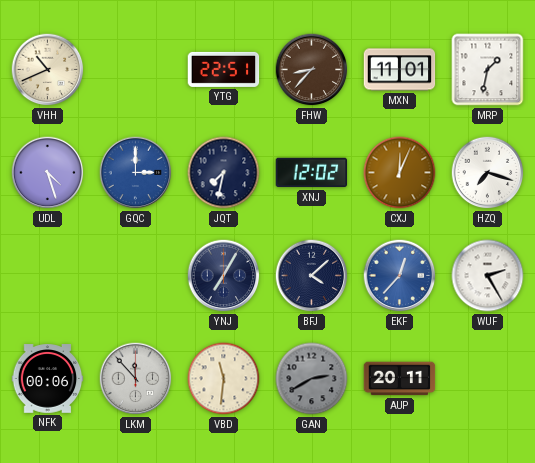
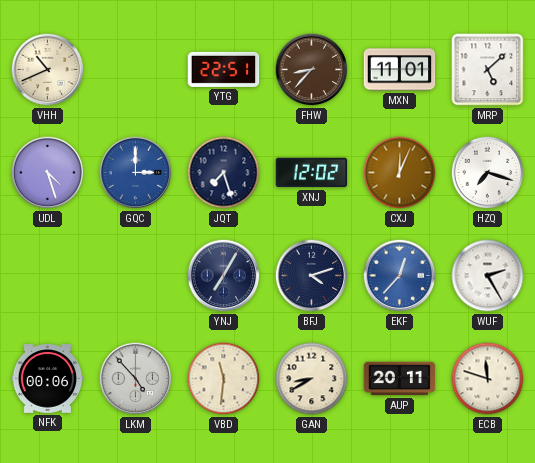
MRP: 1:32 -> 5:08
JQT: 7:32 -> 7:27
BFJ: 4:08 -> 4:12
LKM: 11:53 -> 4:53
GAN: 2:40 -> 8:40
GAN dial: grey -> cream
ECB: none -> 11:48
